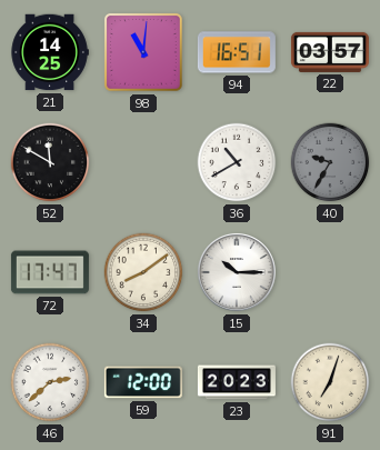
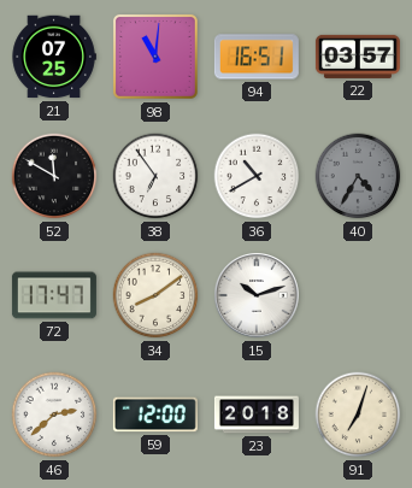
21: 14:25 -> 07:25
38: none -> 6:54
40: 9:35 -> 4:35
15: 10:15 -> 10:12
23: 20:23 -> 20:18
